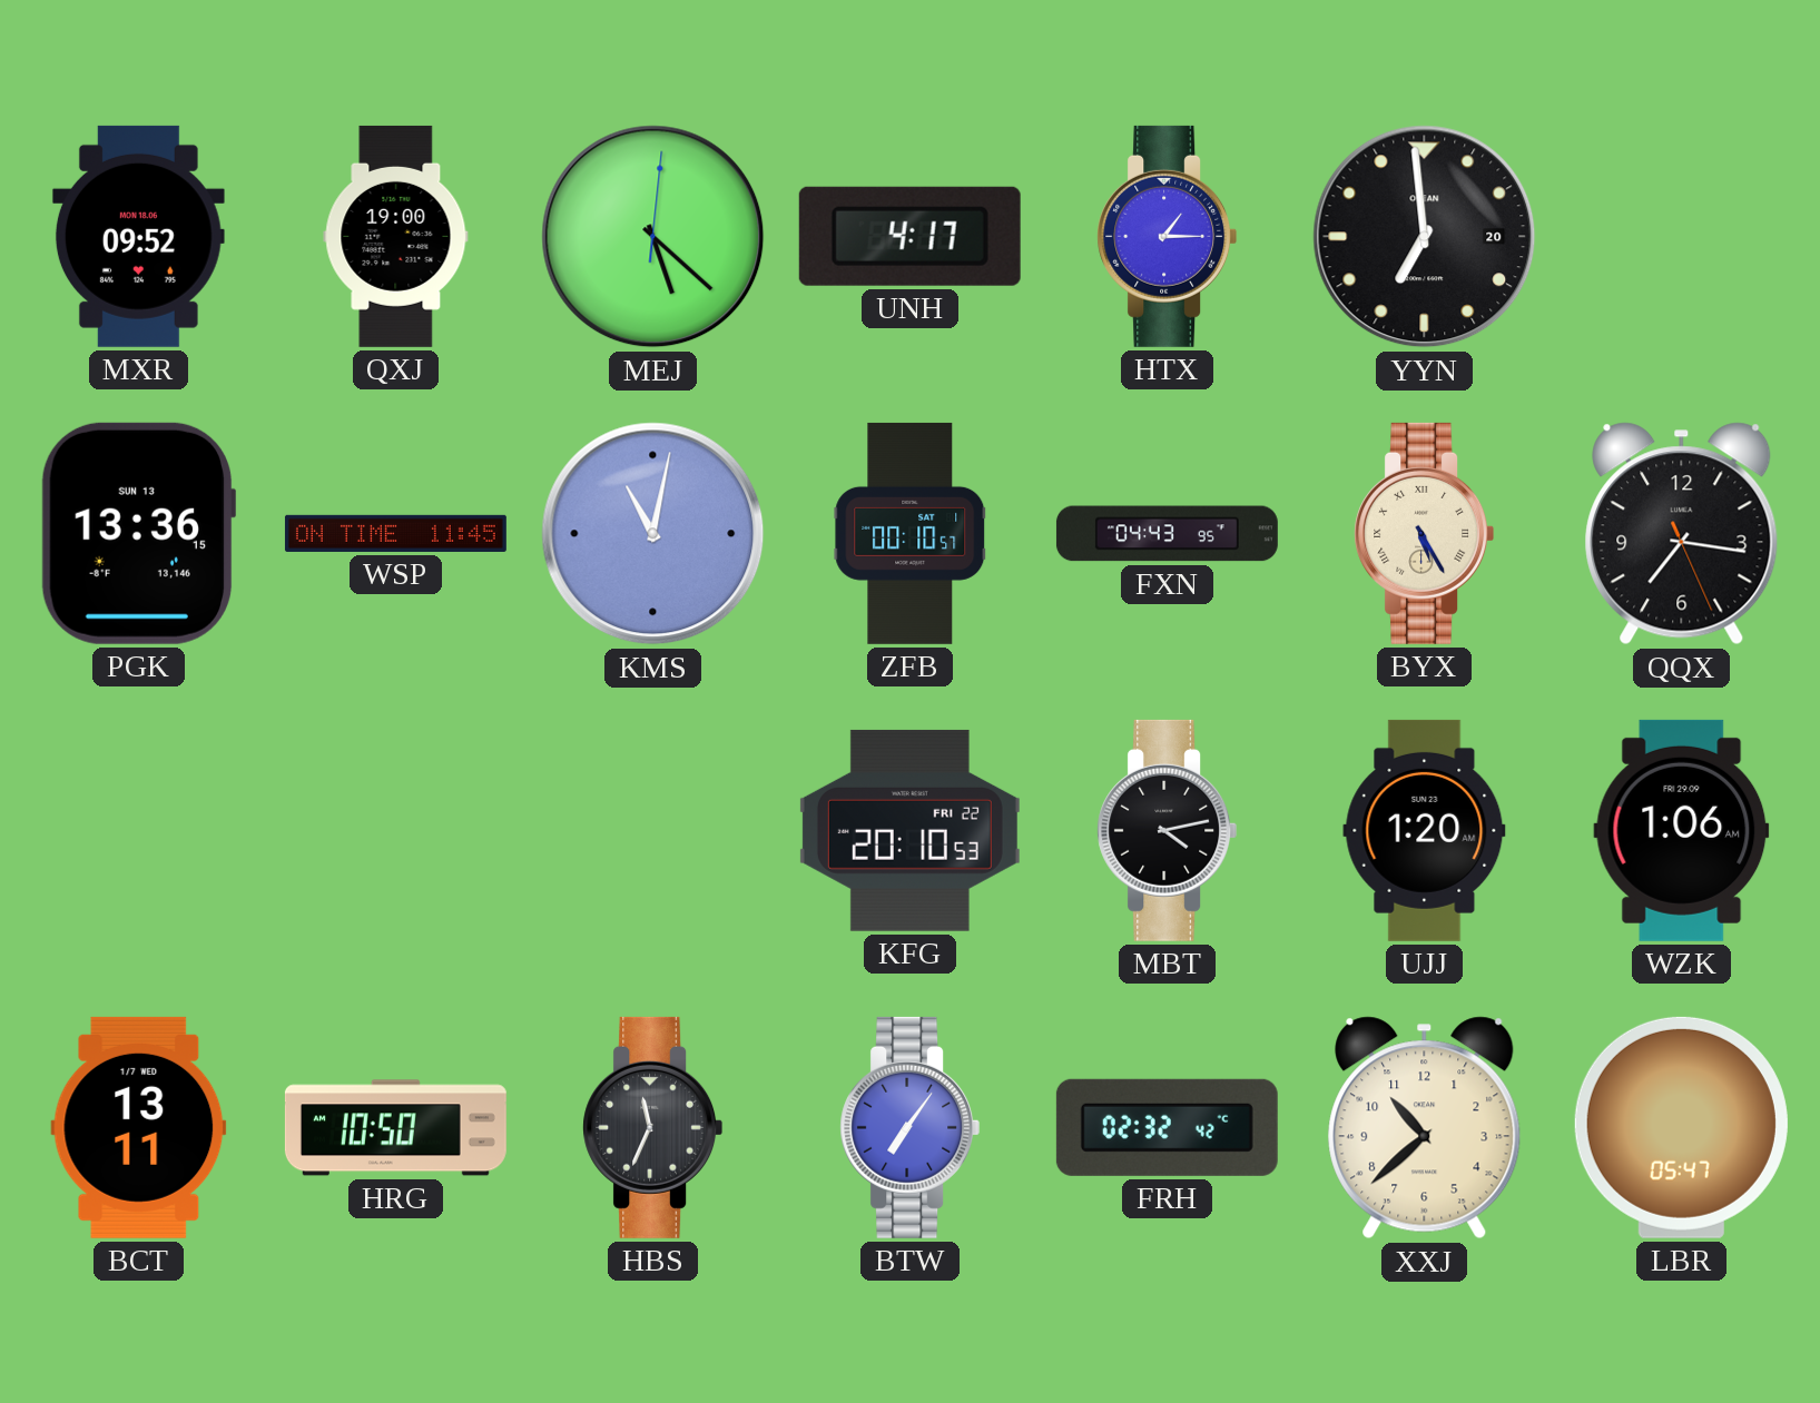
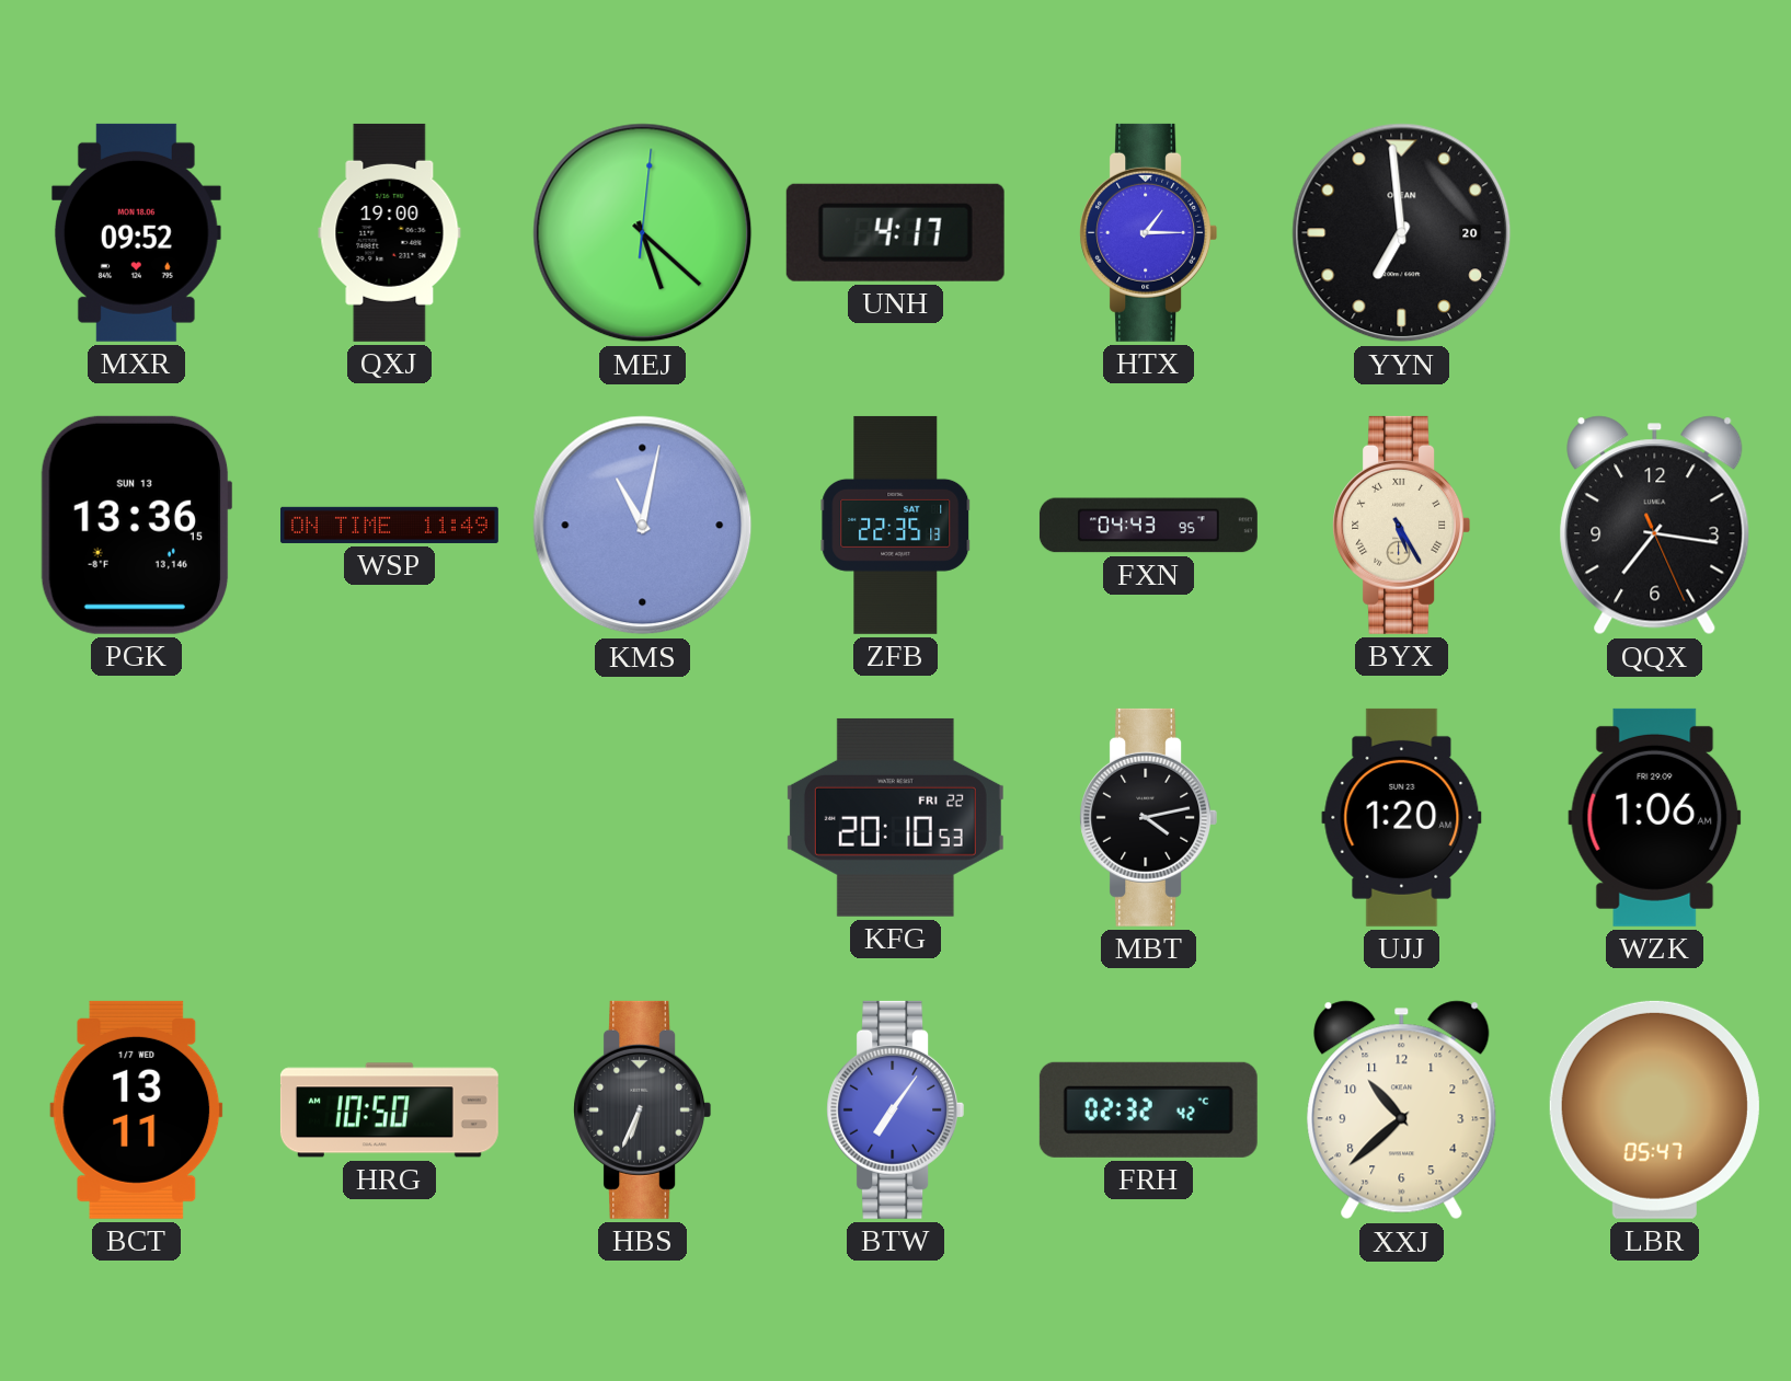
WSP: 11:45 -> 11:49
ZFB: 00:10 -> 22:35
HBS: 11:34 -> 6:34
